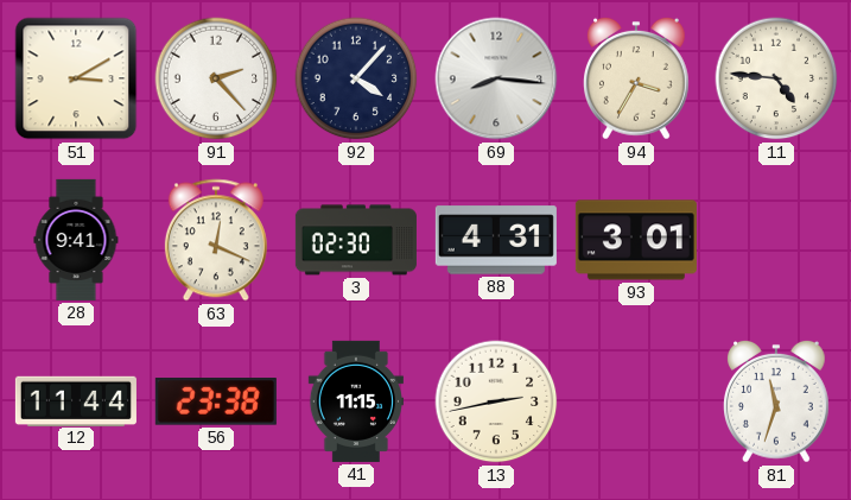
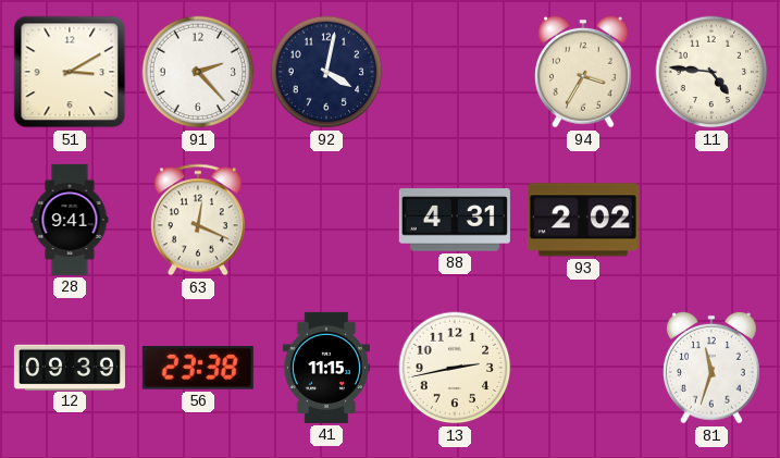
92: 4:07 -> 4:02
69: 8:16 -> none
3: 02:30 -> none
93: 3:01 -> 2:02
12: 11:44 -> 09:39
